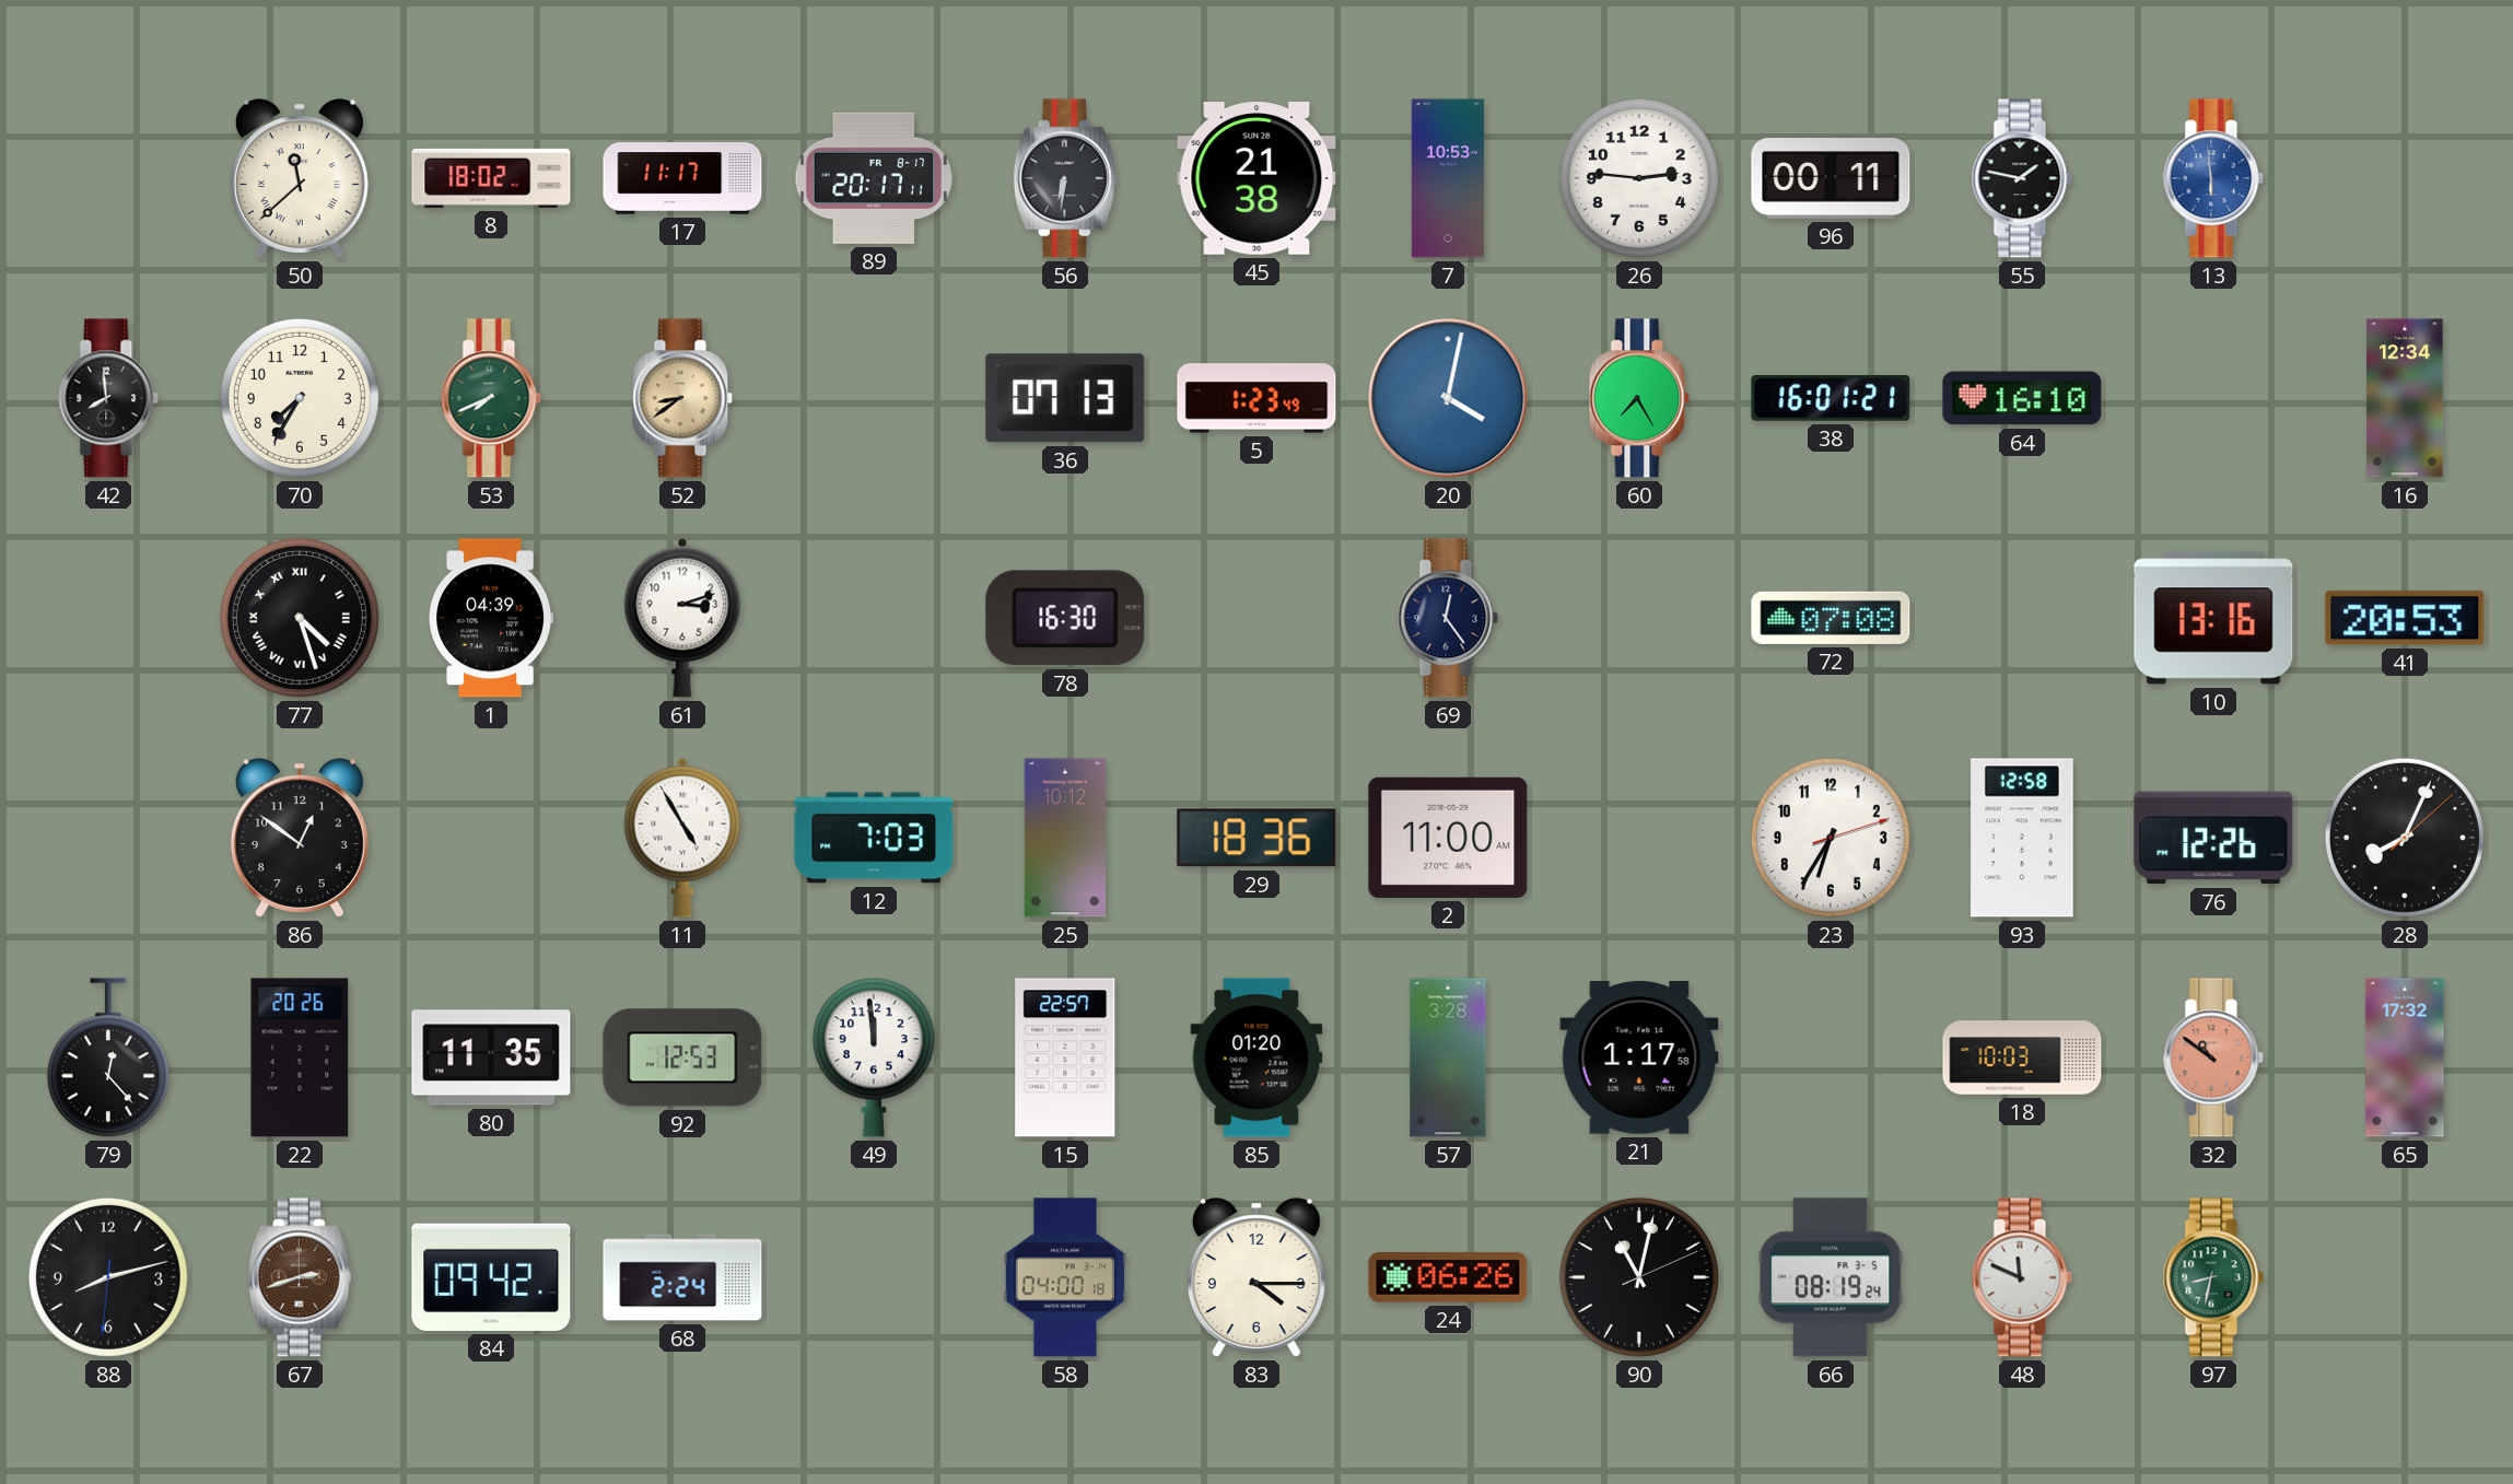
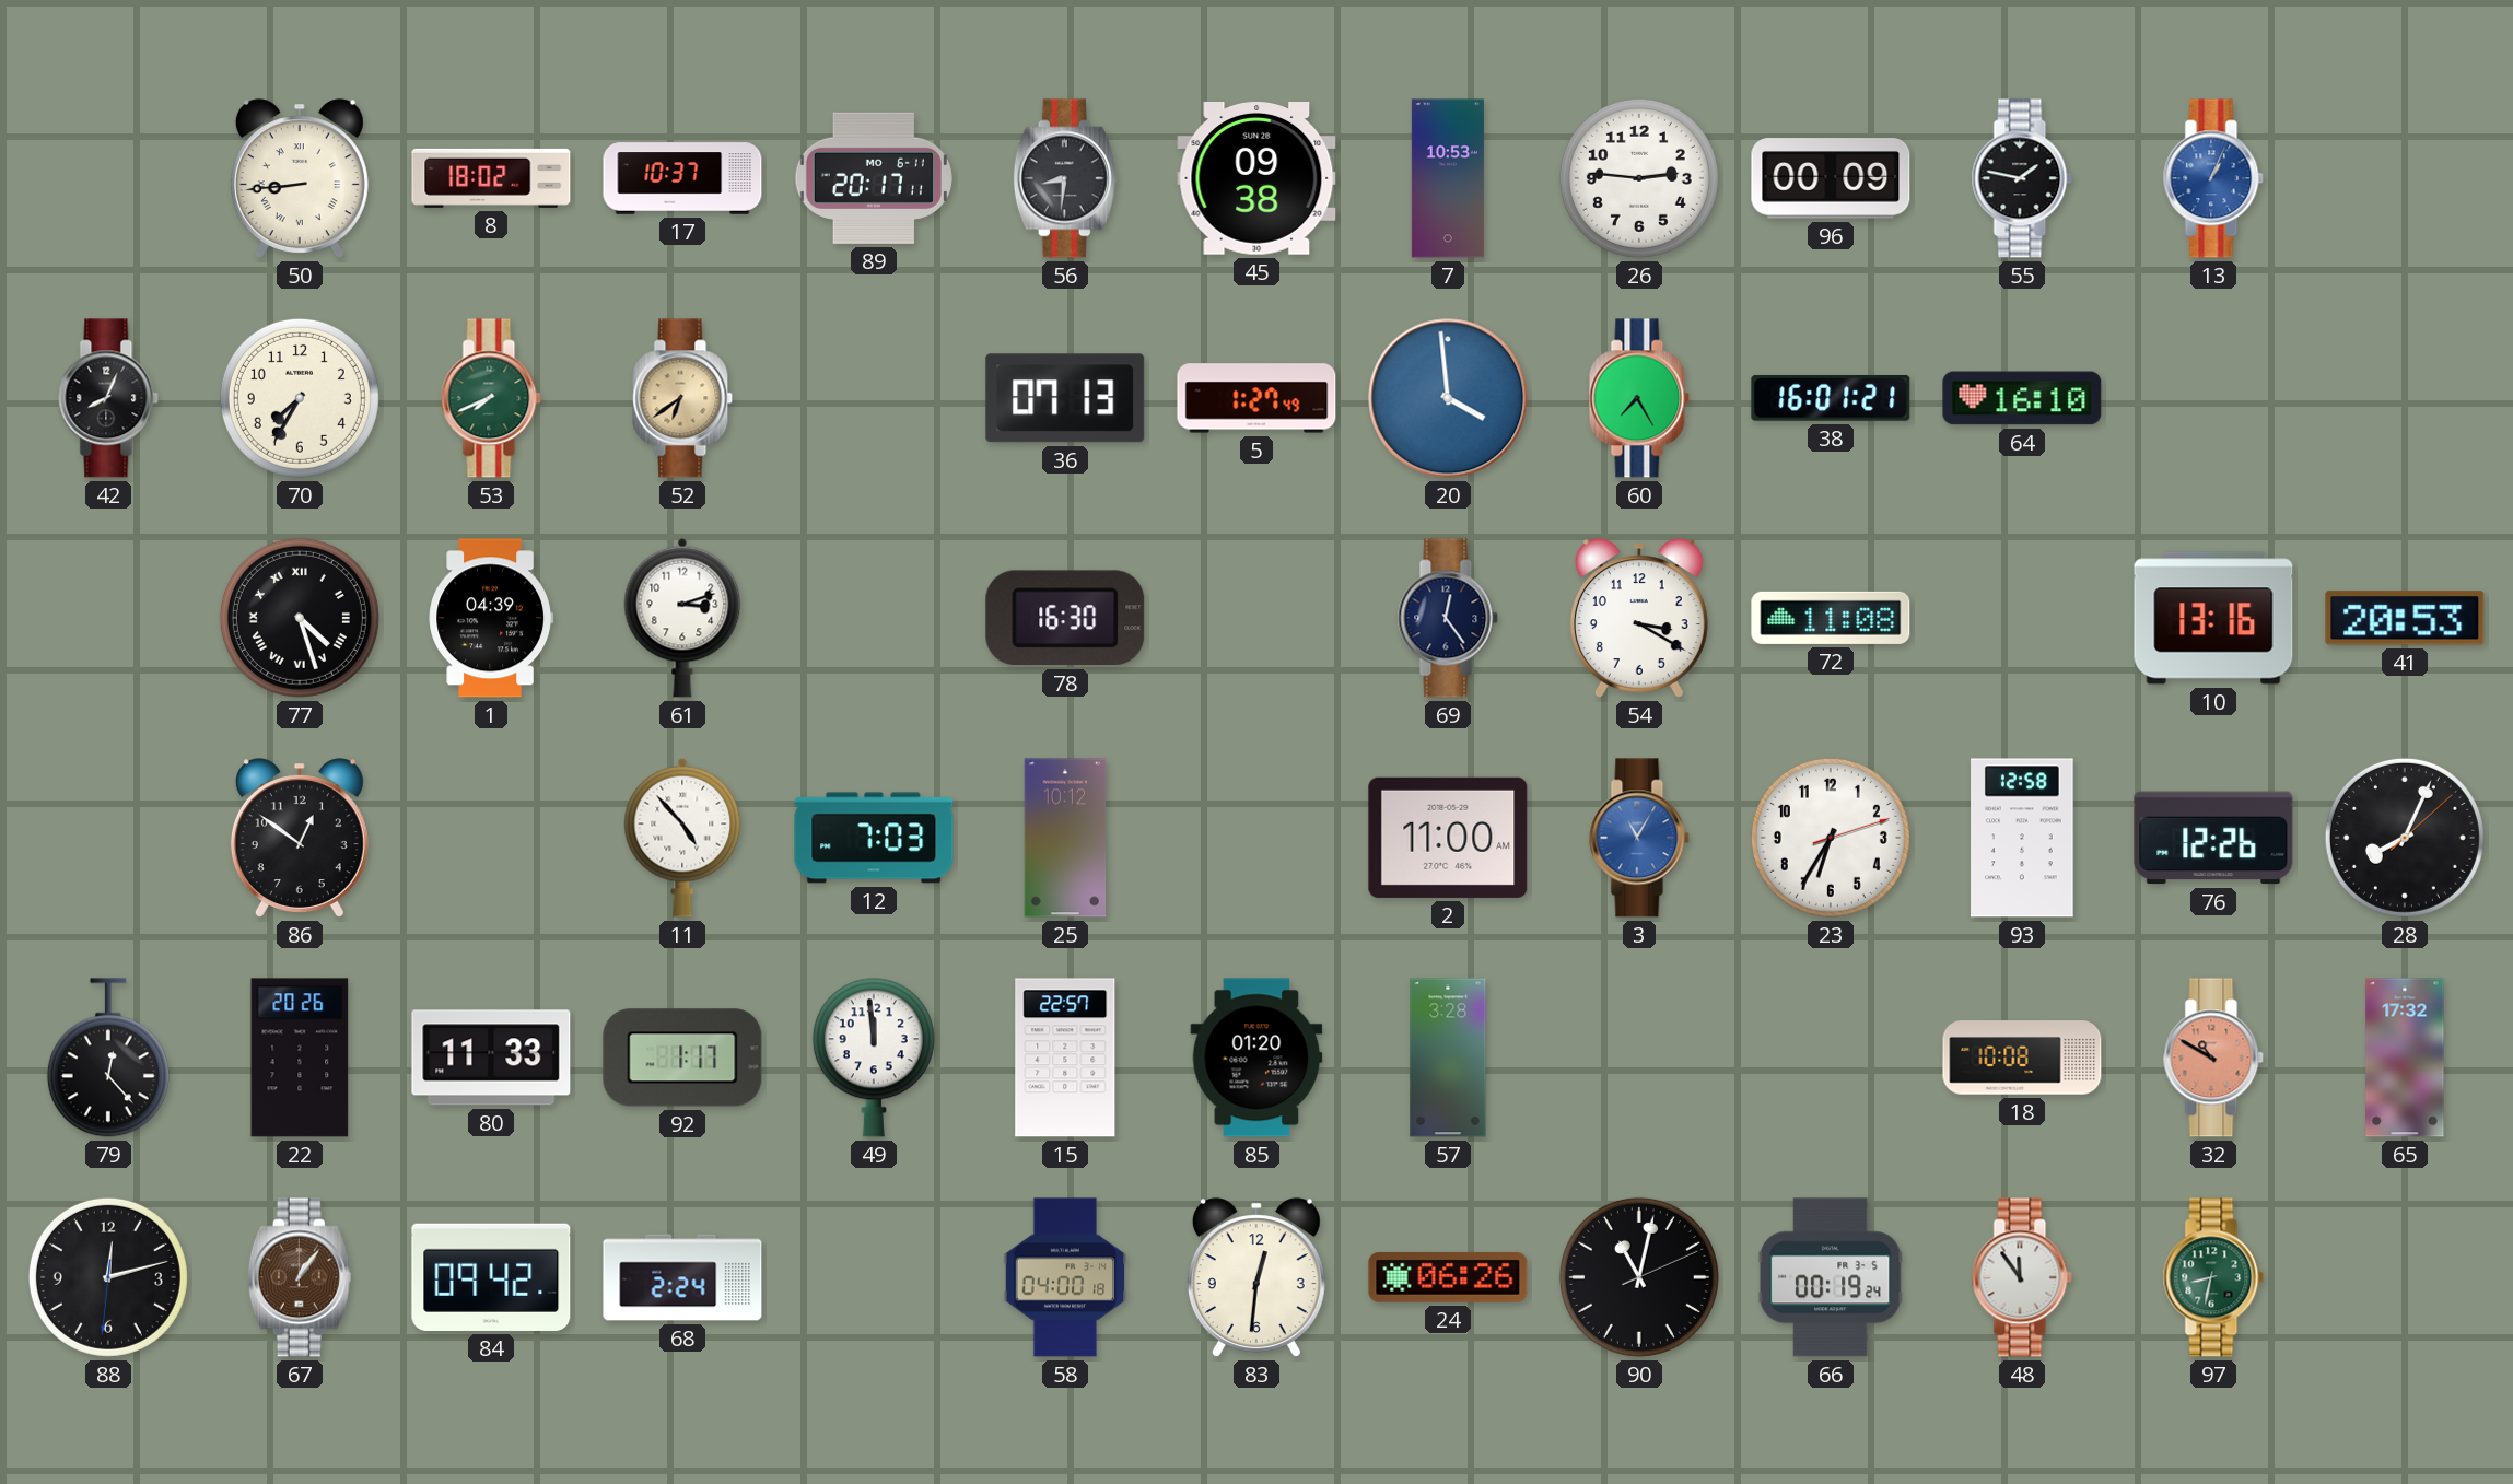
50: 11:38 -> 8:44
17: 11:17 -> 10:37
89 date: FR 8-17 -> MO 6-11
56: 6:31 -> 8:31
45: 21:38 -> 09:38
96: 00:11 -> 00:09
13: 5:59 -> 1:04
42: 7:59 -> 8:04
52: 8:39 -> 6:39
5: 1:23 -> 1:27
20: 4:02 -> 3:59
16: 12:34 -> none
54: none -> 3:20
72: 07:08 -> 11:08
11: 4:55 -> 4:53
29: 18:36 -> none
3: none -> 11:05
80: 11:35 -> 11:33
92: 12:53 -> 1:17
21: 1:17 -> none
18: 10:03 -> 10:08
32: 10:51 -> 10:50
88: 8:12 -> 12:12
67: 2:42 -> 1:06
83: 4:15 -> 12:31
66: 08:19 -> 00:19
48: 11:49 -> 11:54
